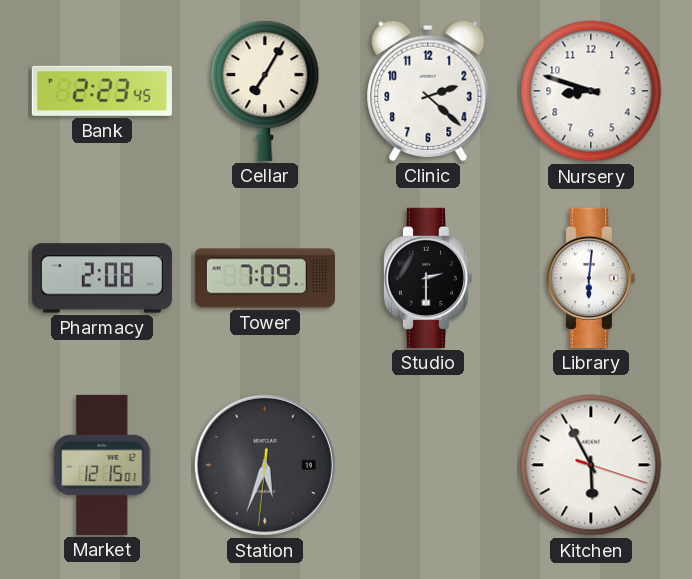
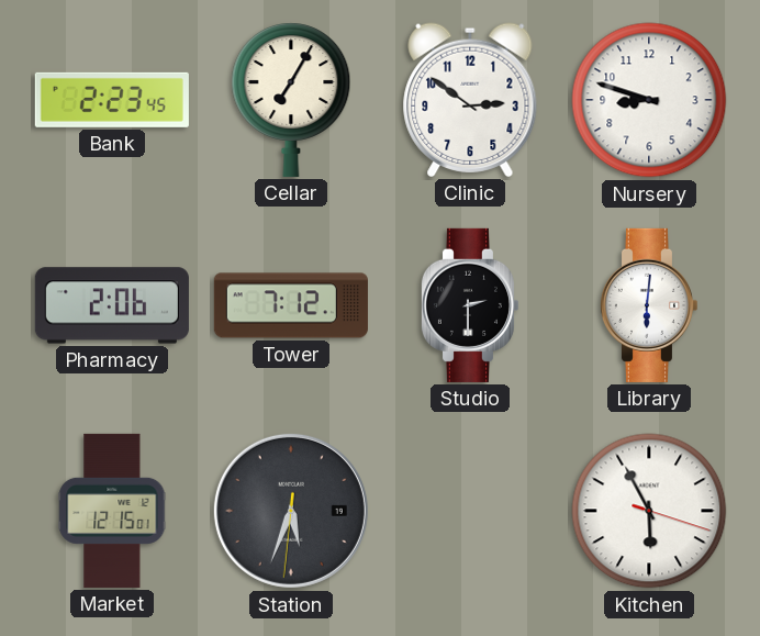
Clinic: 2:22 -> 2:51
Pharmacy: 2:08 -> 2:06
Tower: 7:09 -> 7:12
